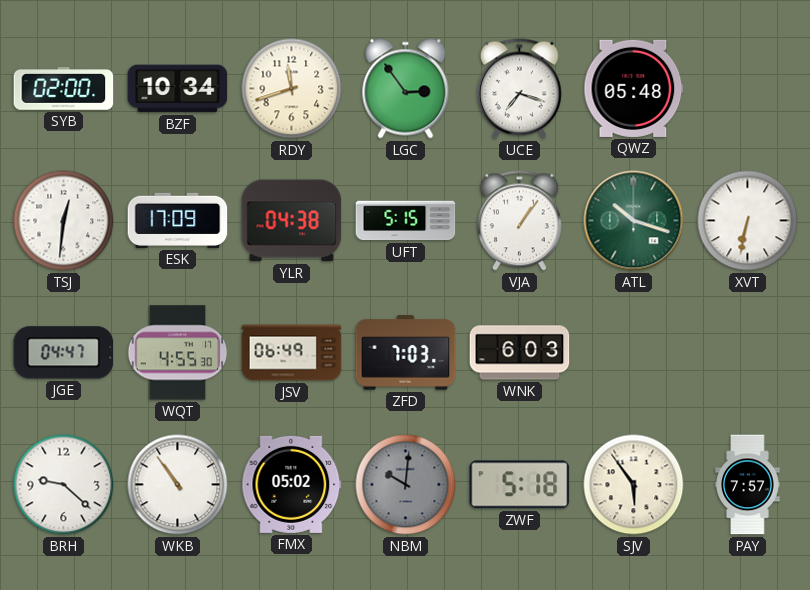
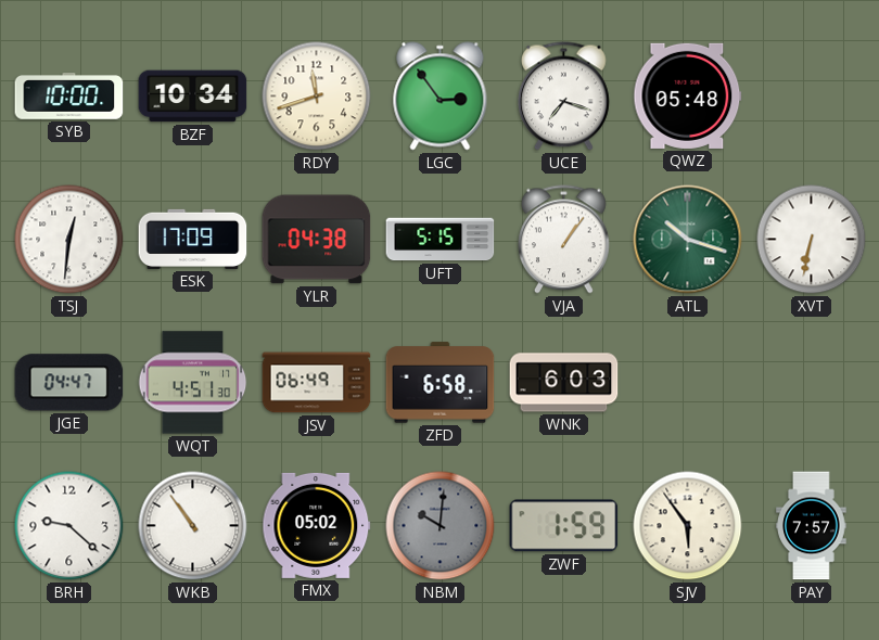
SYB: 02:00 -> 10:00
WQT: 4:55 -> 4:51
ZFD: 7:03 -> 6:58
ZWF: 5:18 -> 1:59
